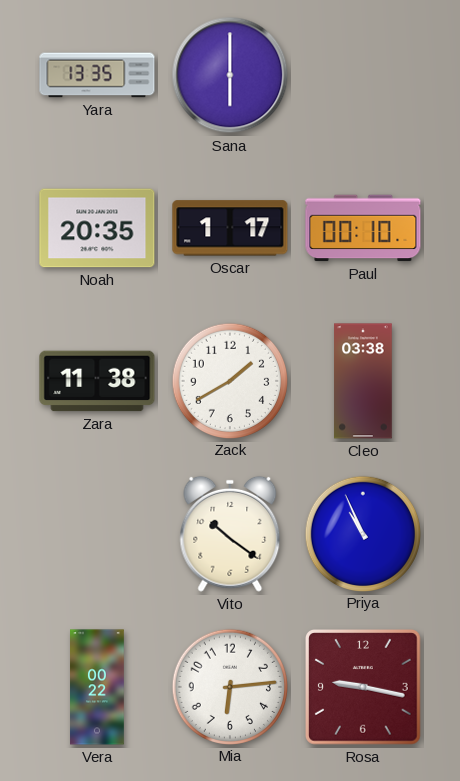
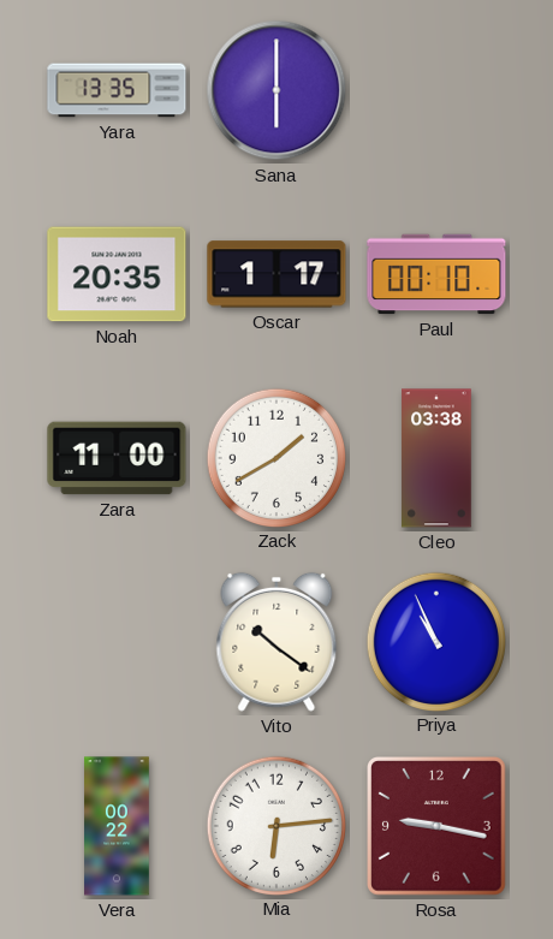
Zara: 11:38 -> 11:00
